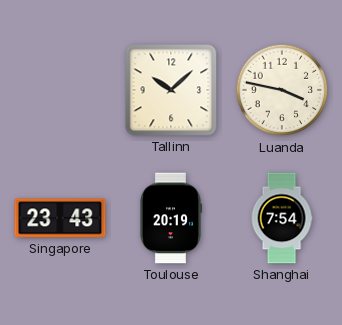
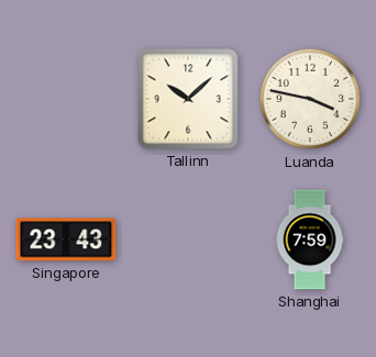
Toulouse: 20:19 -> none
Shanghai: 7:54 -> 7:59
